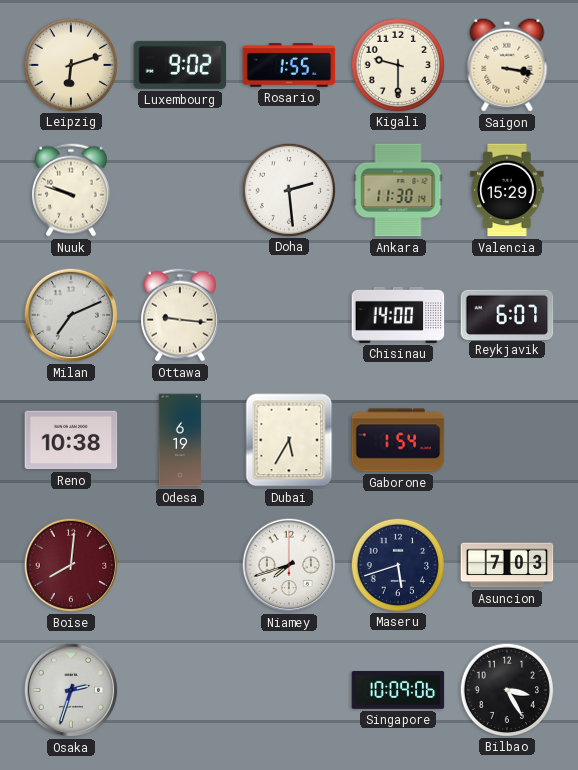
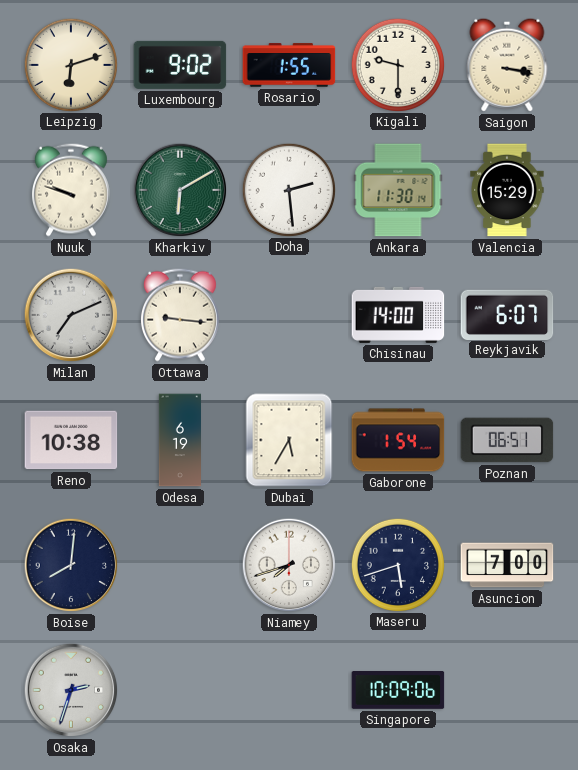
Kharkiv: none -> 6:10
Poznan: none -> 06:51
Boise dial: burgundy -> navy
Asuncion: 7:03 -> 7:00
Bilbao: 3:25 -> none
